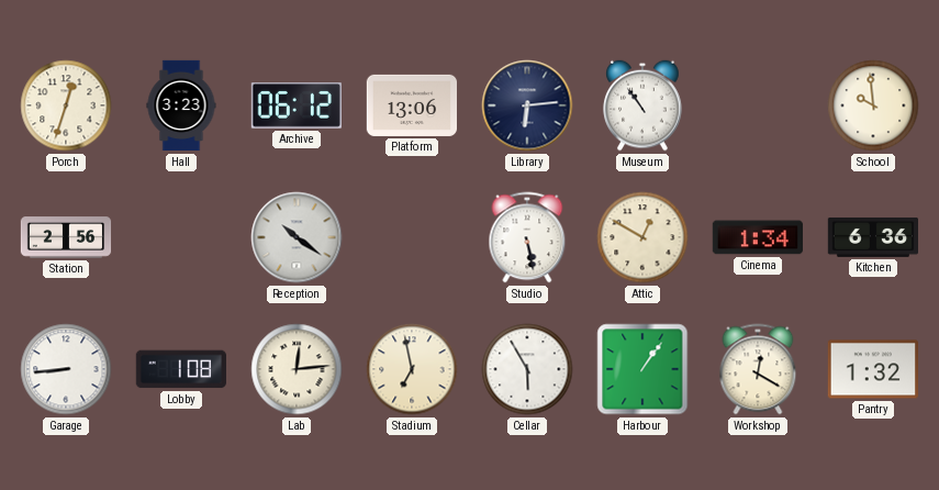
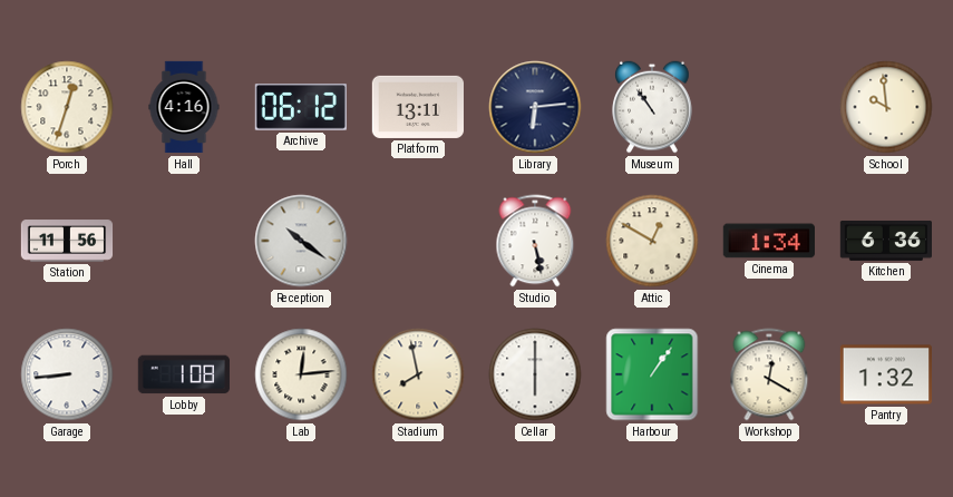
Hall: 3:23 -> 4:16
Platform: 13:06 -> 13:11
Station: 2:56 -> 11:56
Stadium: 6:58 -> 7:58
Cellar: 5:55 -> 6:00
